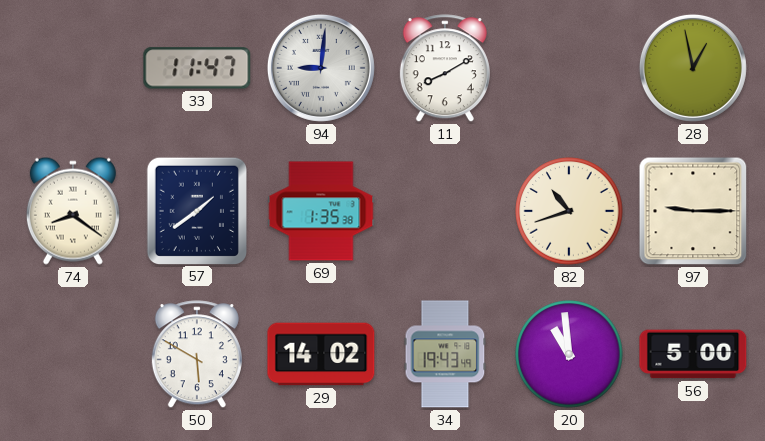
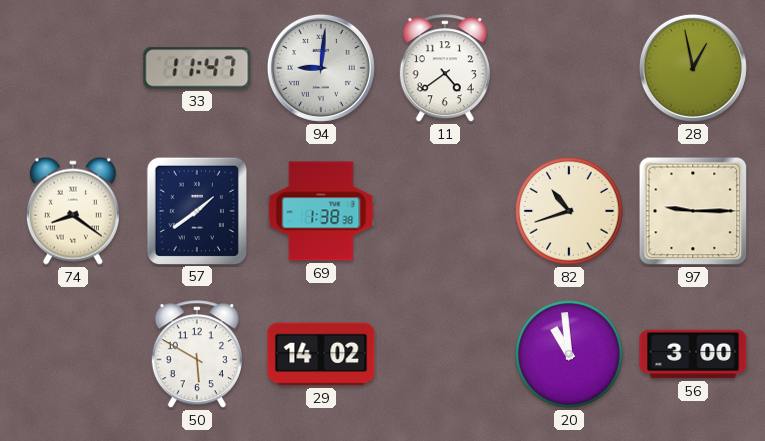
11: 8:10 -> 4:39
69: 1:35 -> 1:38
34: 19:43 -> none
56: 5:00 -> 3:00
